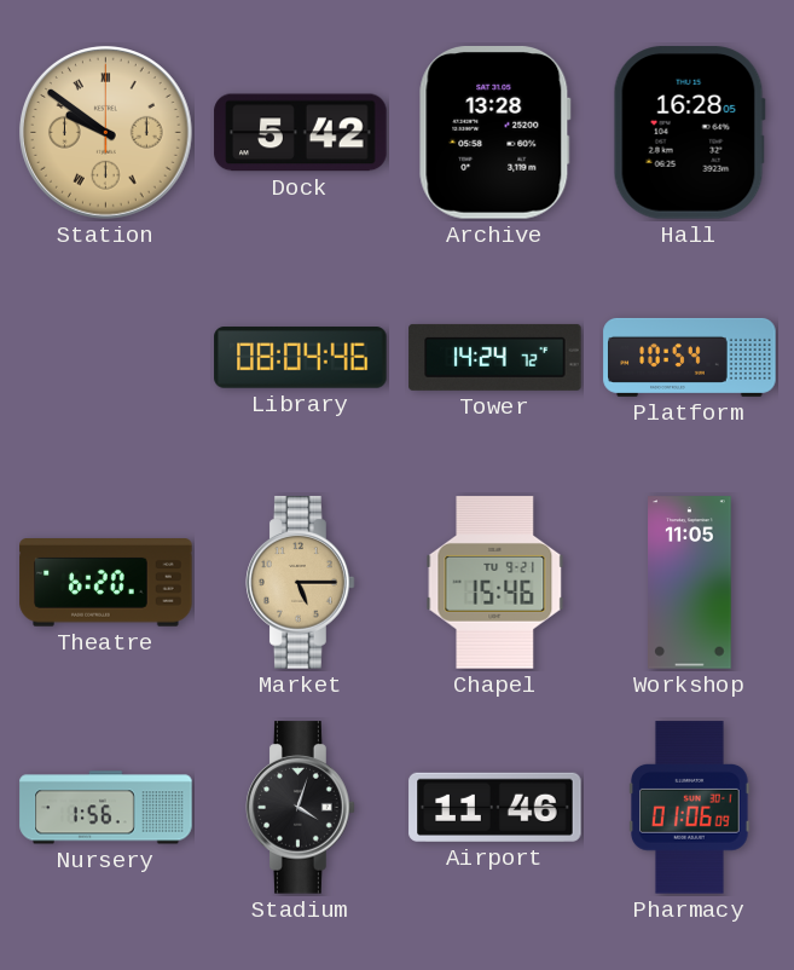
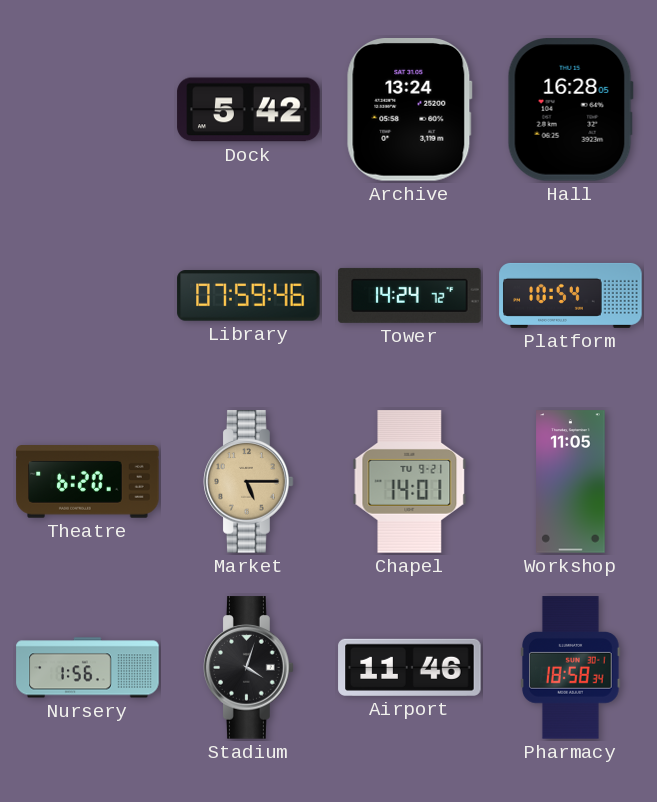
Station: 9:51 -> none
Archive: 13:28 -> 13:24
Library: 08:04 -> 07:59
Chapel: 15:46 -> 14:01
Pharmacy: 01:06 -> 18:58
